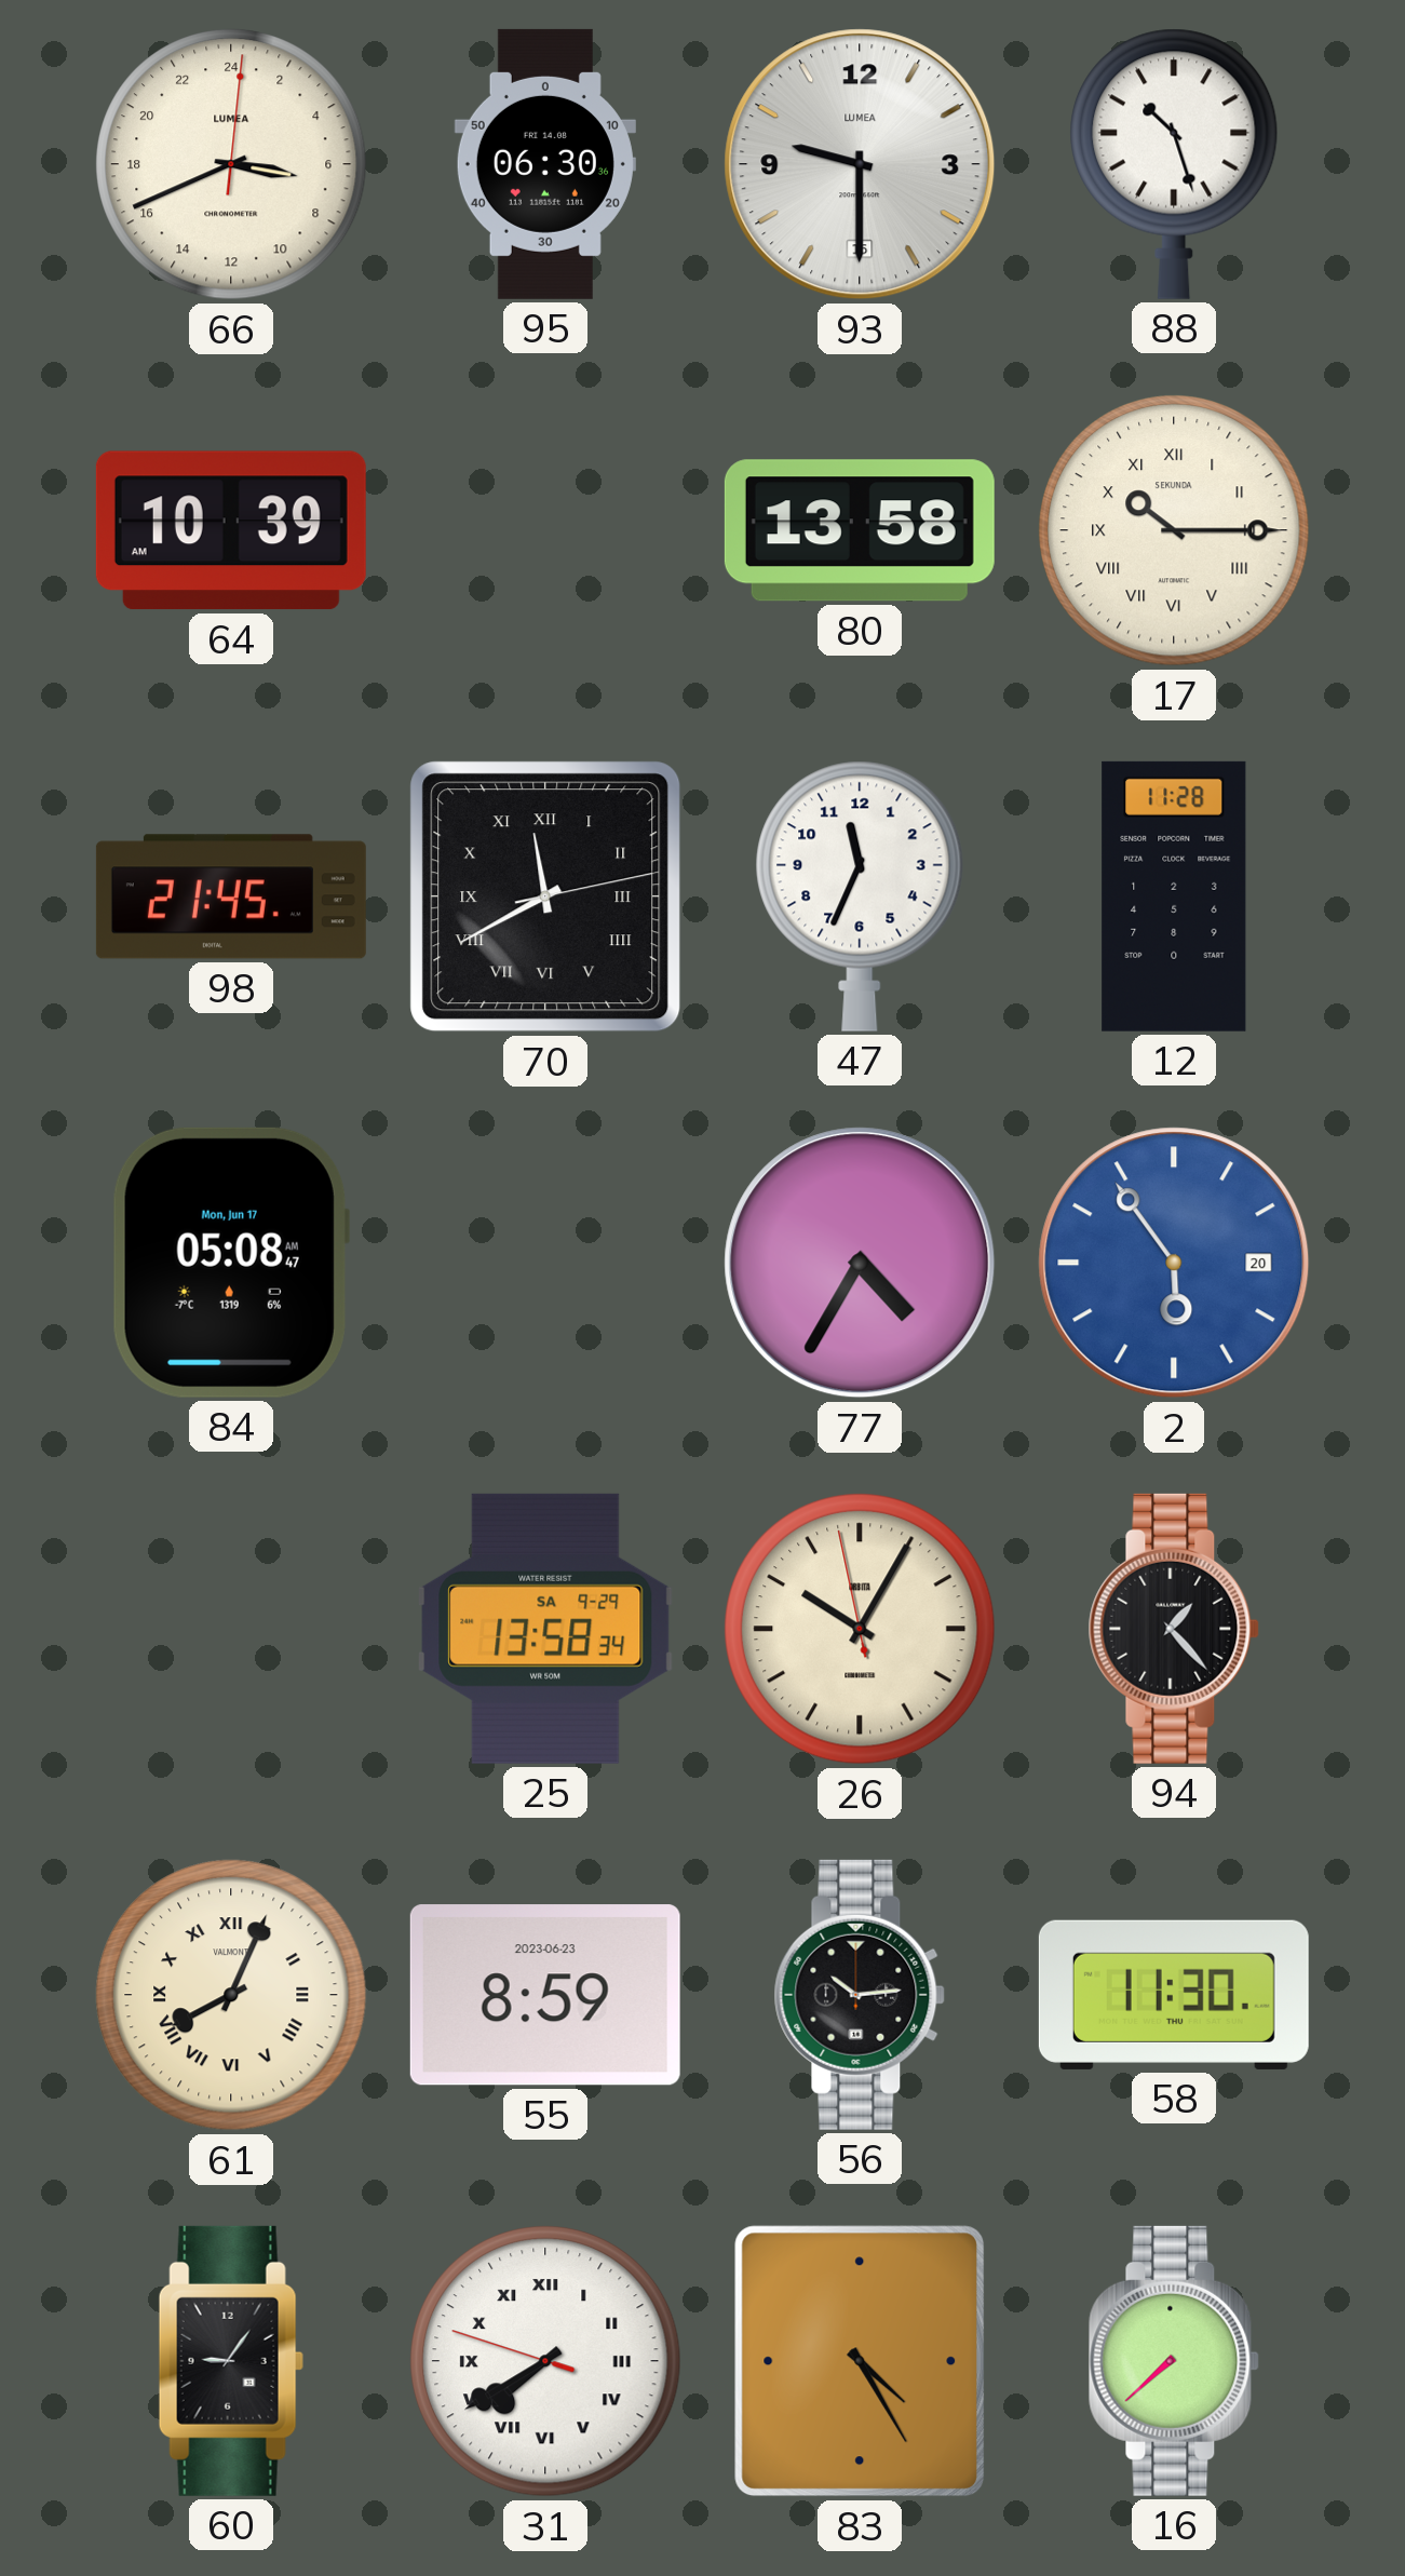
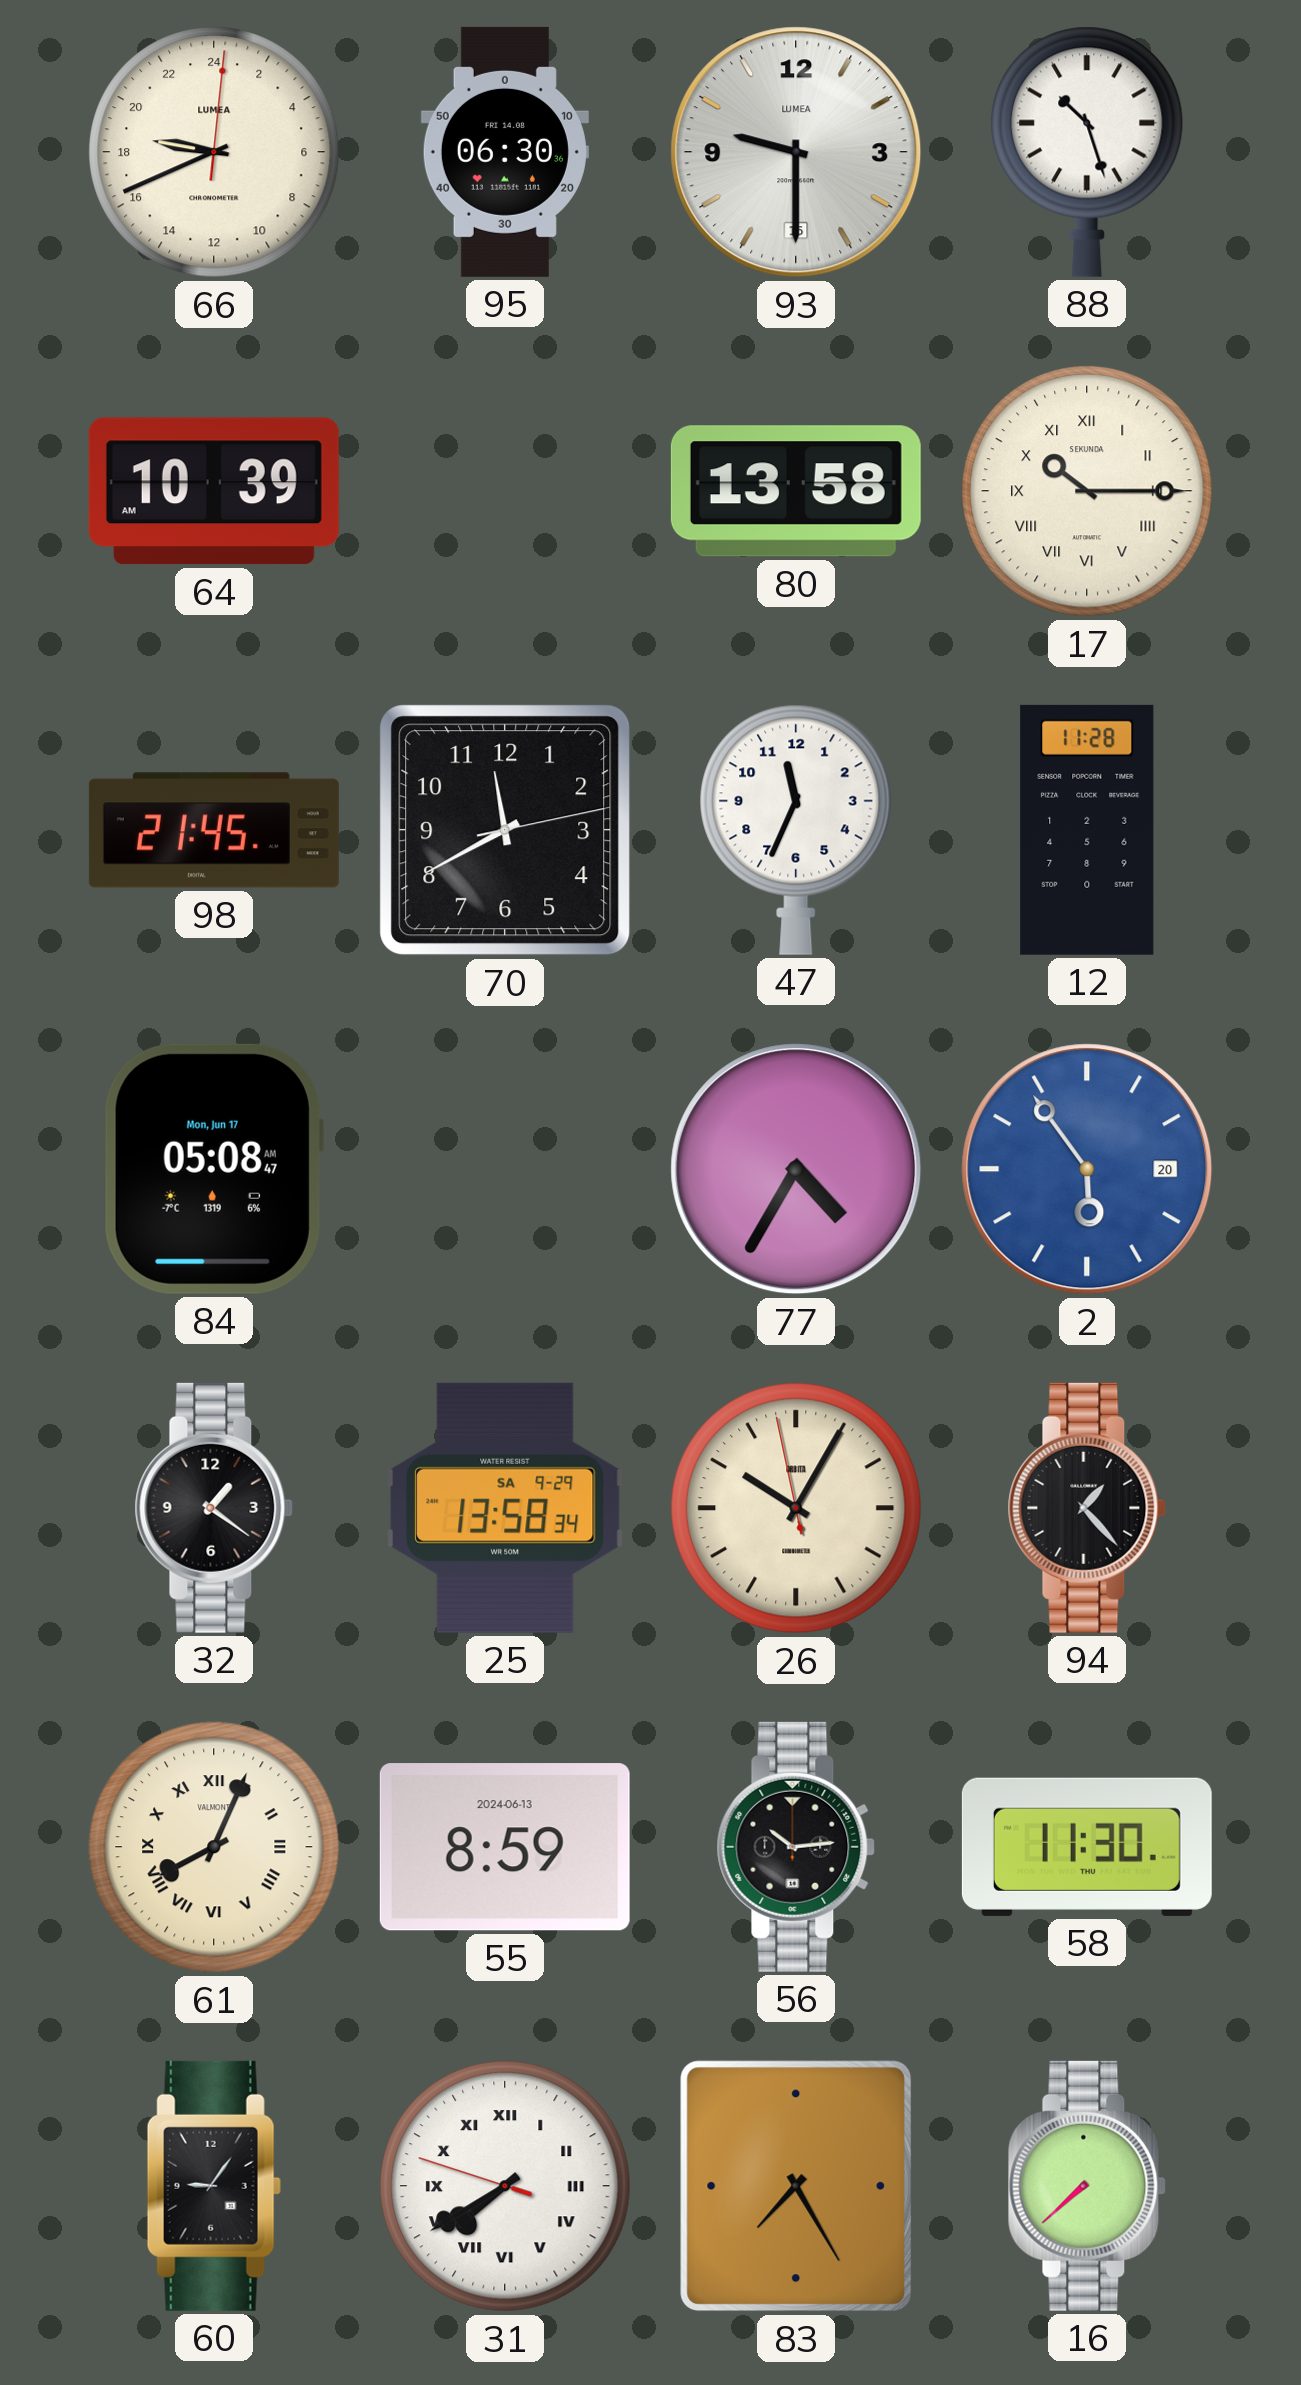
66: 6:41 -> 18:41
70 numerals: Roman -> Arabic
32: none -> 1:21
55 date: 2023-06-23 -> 2024-06-13
83: 4:25 -> 7:25
